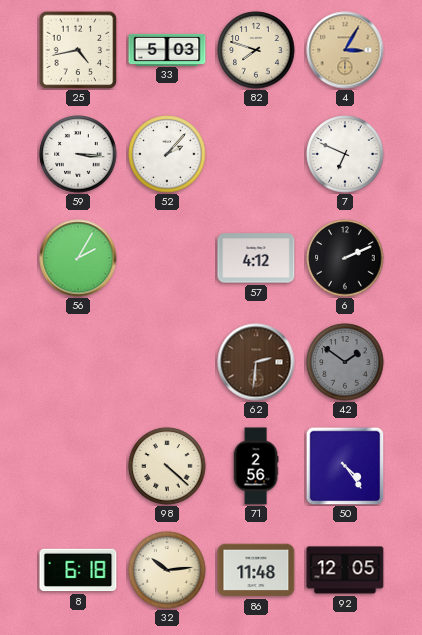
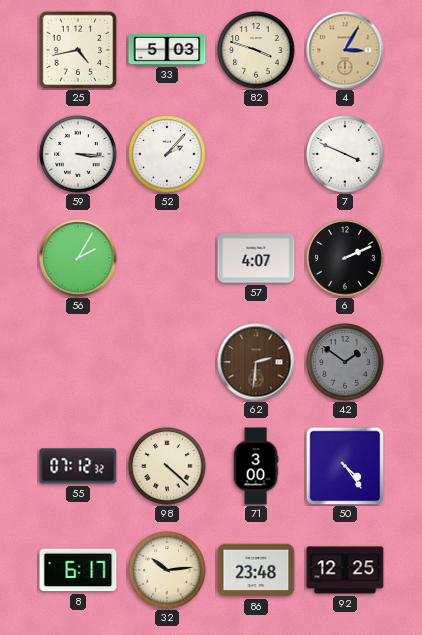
82: 7:48 -> 3:48
7: 6:49 -> 3:49
57: 4:12 -> 4:07
55: none -> 07:12
71: 2:56 -> 3:00
8: 6:18 -> 6:17
86: 11:48 -> 23:48
92: 12:05 -> 12:25
